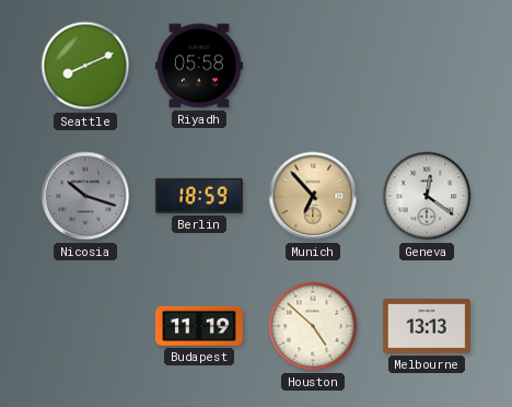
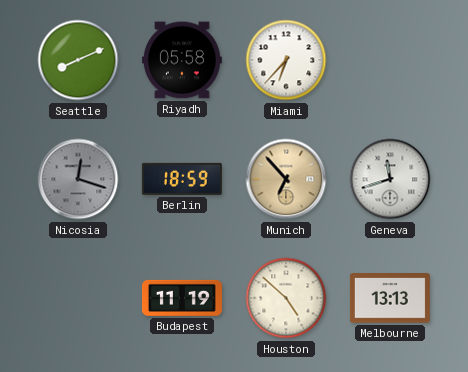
Miami: none -> 6:37
Nicosia: 10:18 -> 12:18
Geneva: 12:21 -> 11:42
